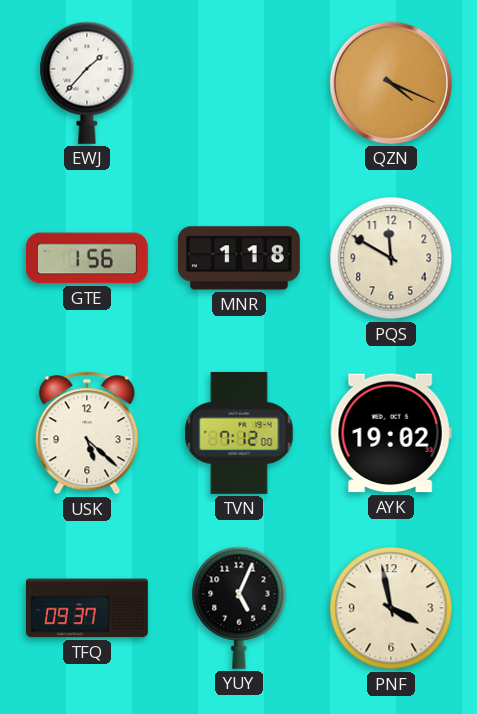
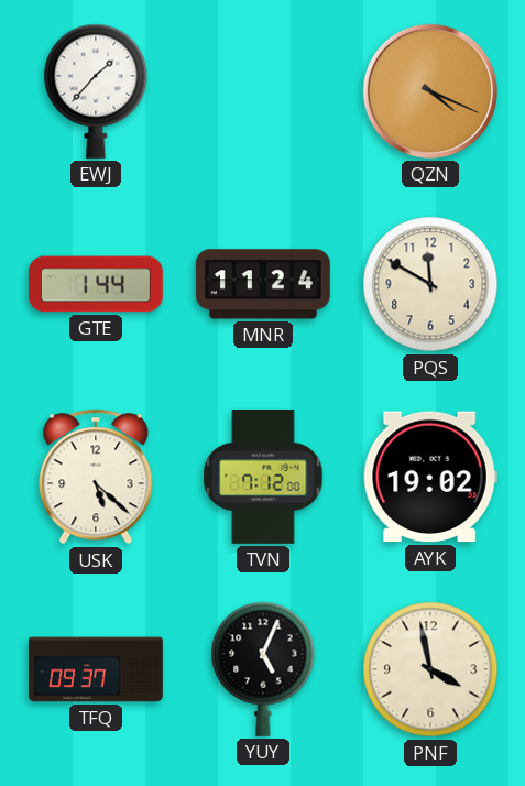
GTE: 1:56 -> 1:44
MNR: 1:18 -> 11:24
